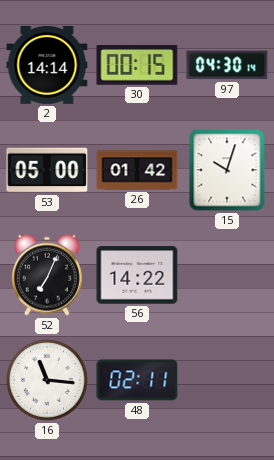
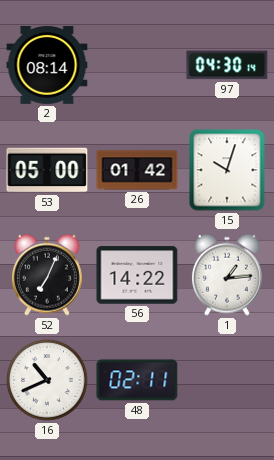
2: 14:14 -> 08:14
30: 00:15 -> none
1: none -> 1:14
16: 11:16 -> 10:41
